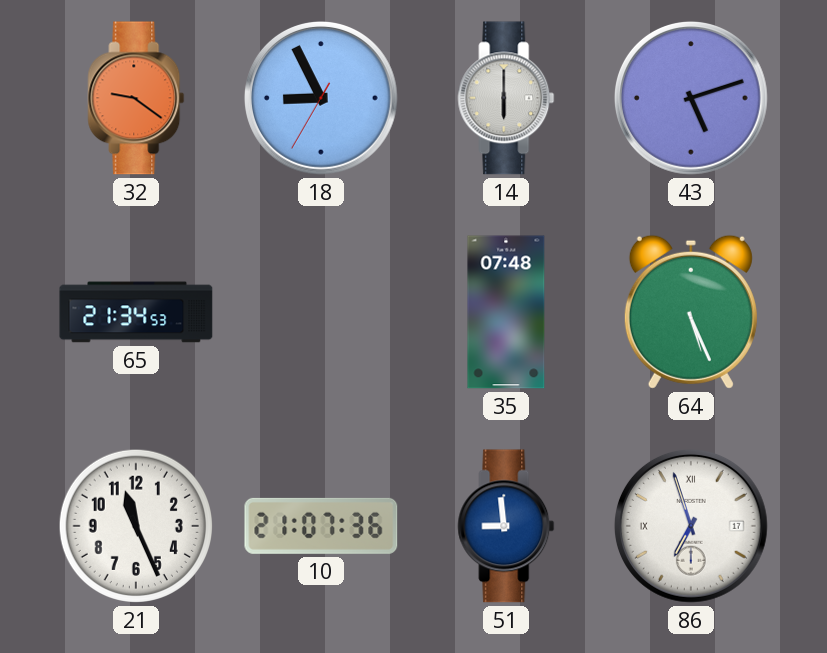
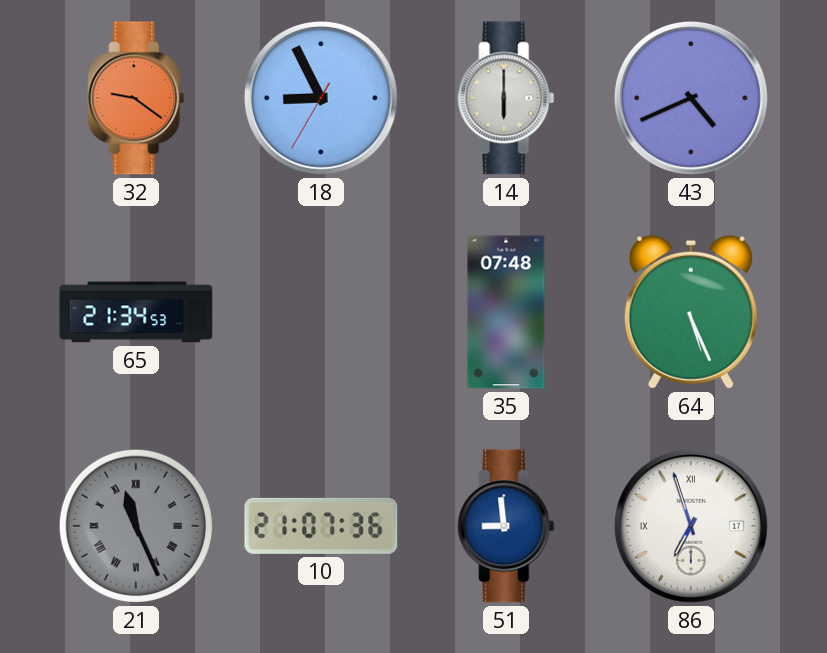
43: 5:12 -> 4:41
21 dial: white -> grey
21 numerals: Arabic -> Roman
